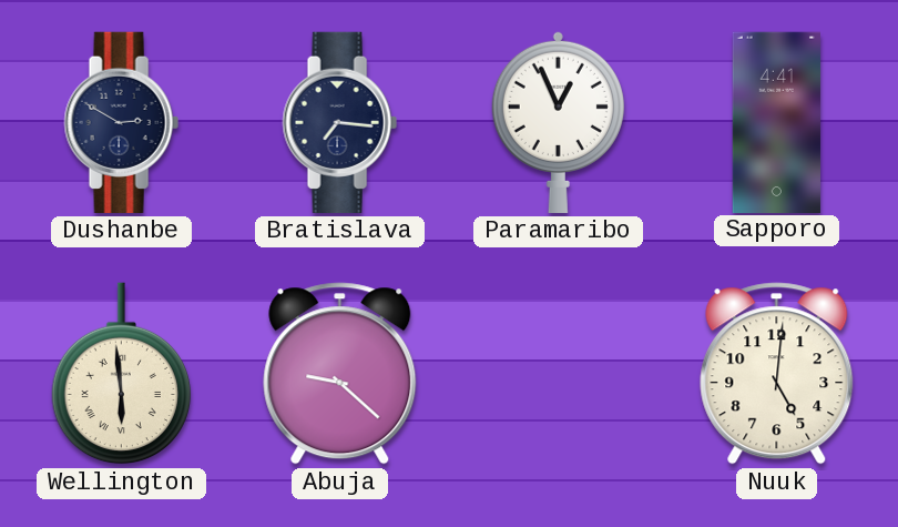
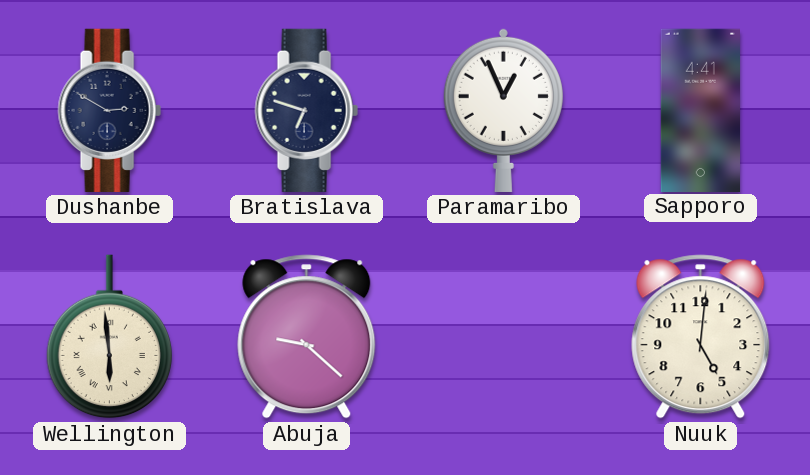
Bratislava: 7:16 -> 6:48
